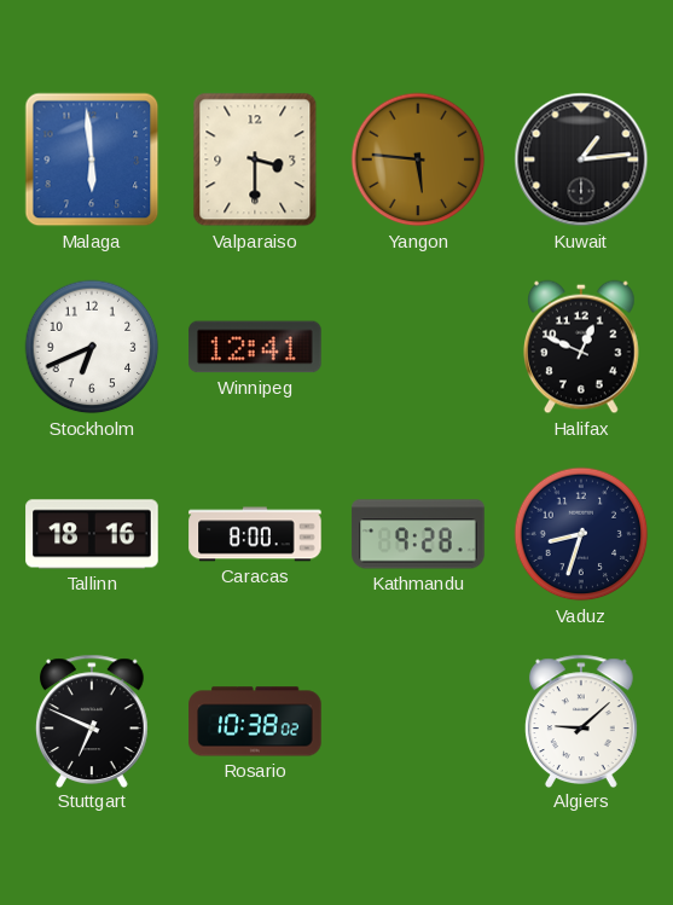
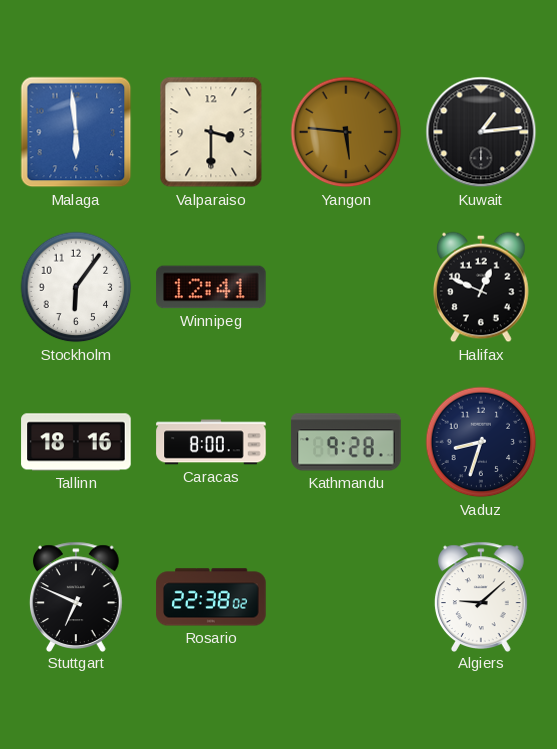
Stockholm: 6:41 -> 6:06
Rosario: 10:38 -> 22:38
